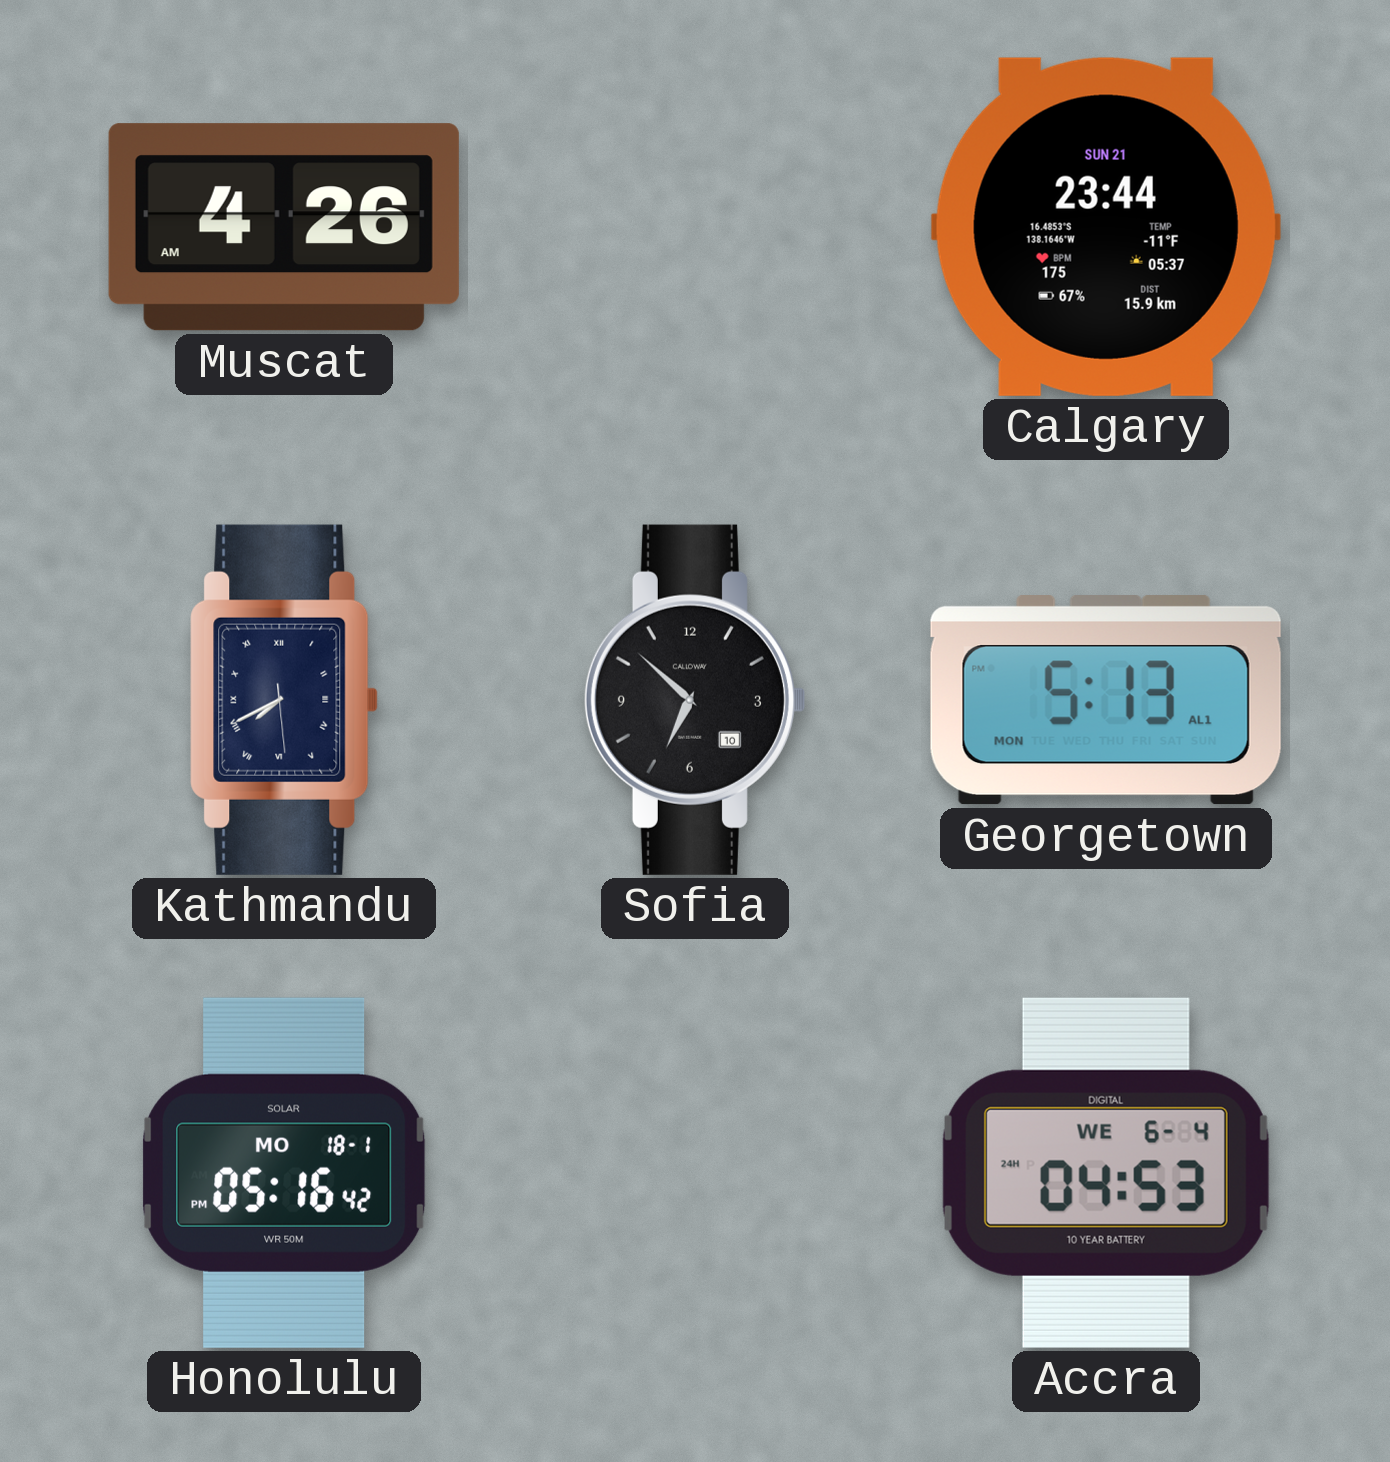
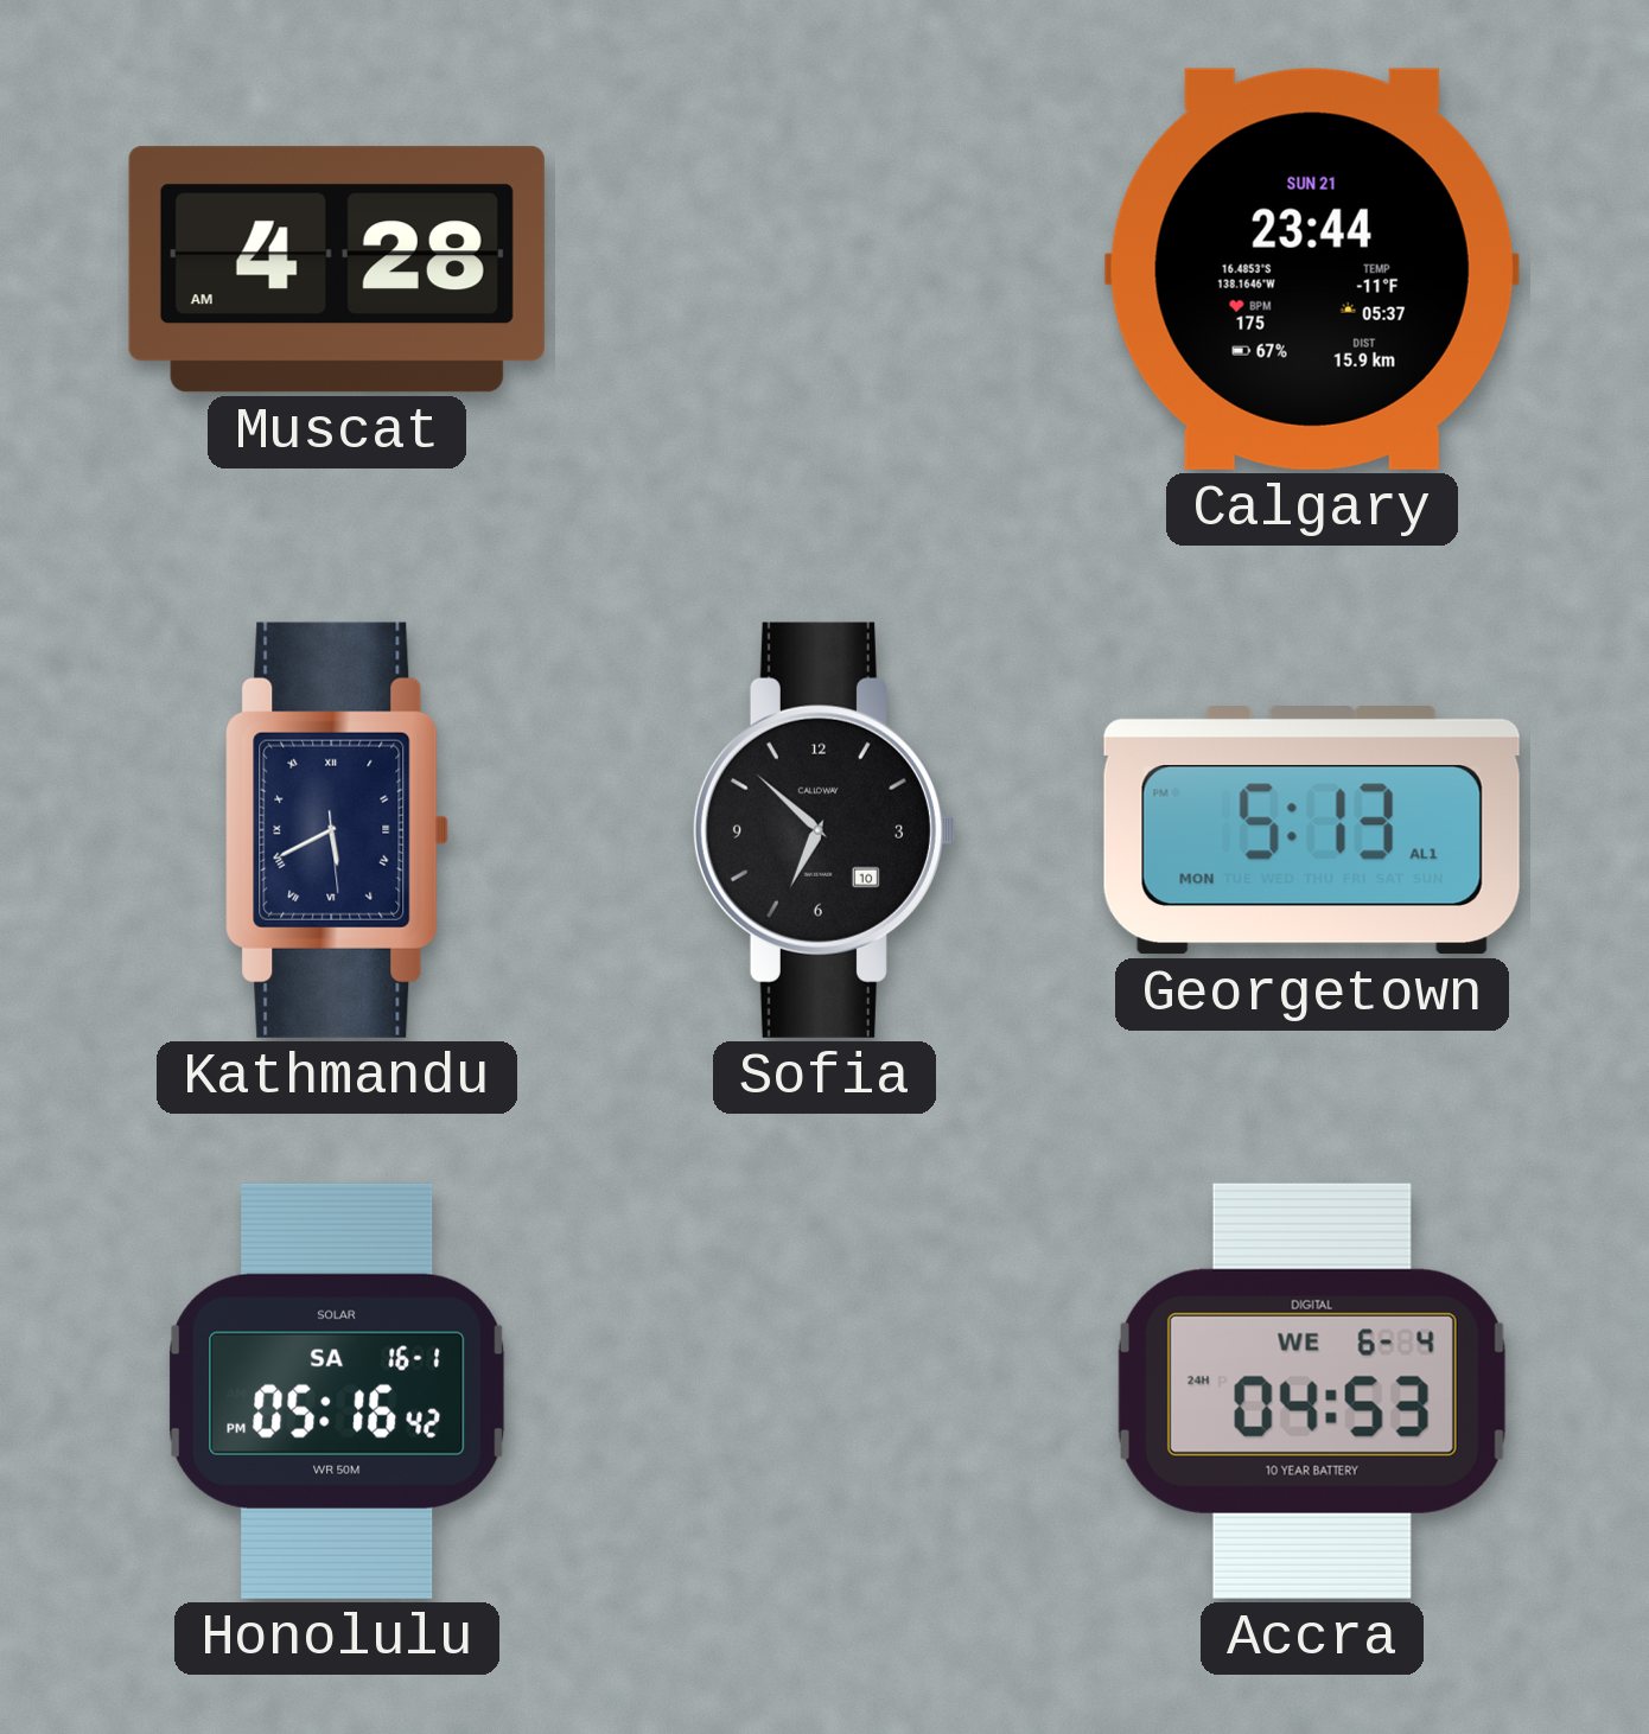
Muscat: 4:26 -> 4:28
Kathmandu: 7:40 -> 5:40
Honolulu date: MO 18-1 -> SA 16-1
